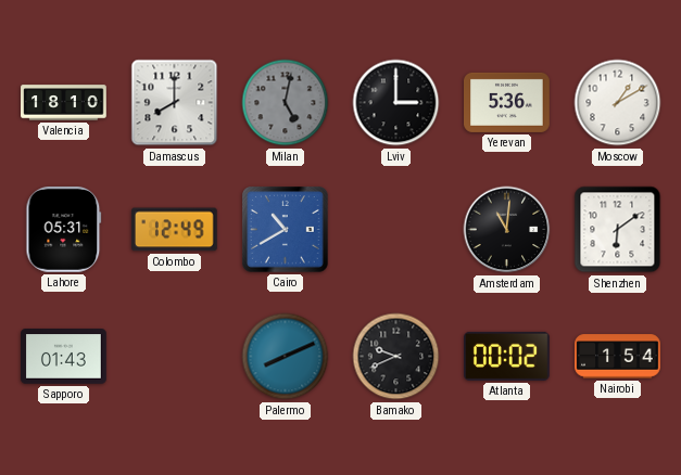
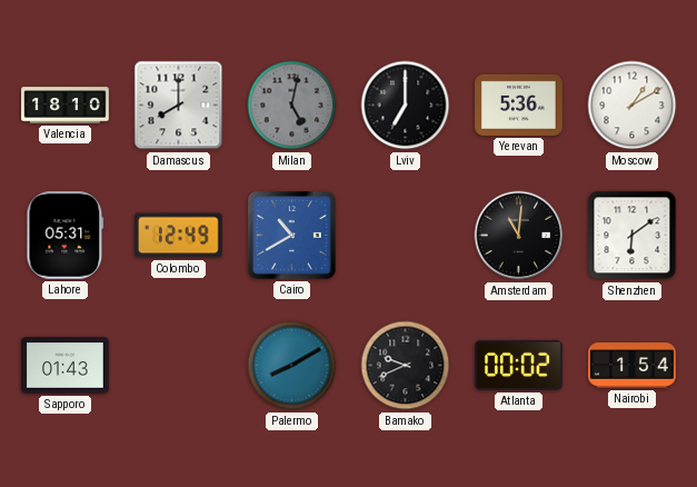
Lviv: 3:00 -> 7:00
Palermo: 8:11 -> 8:10
